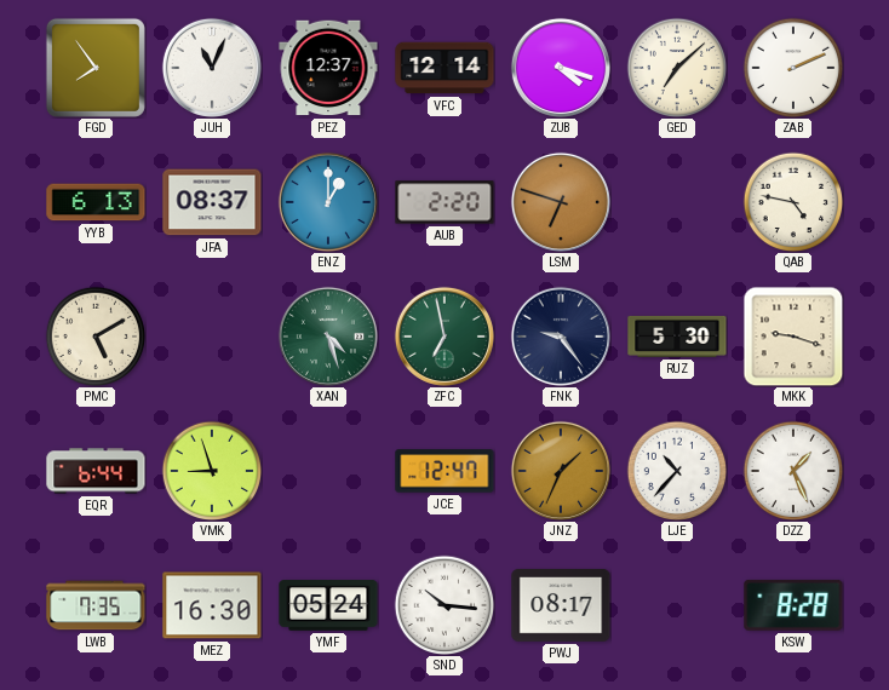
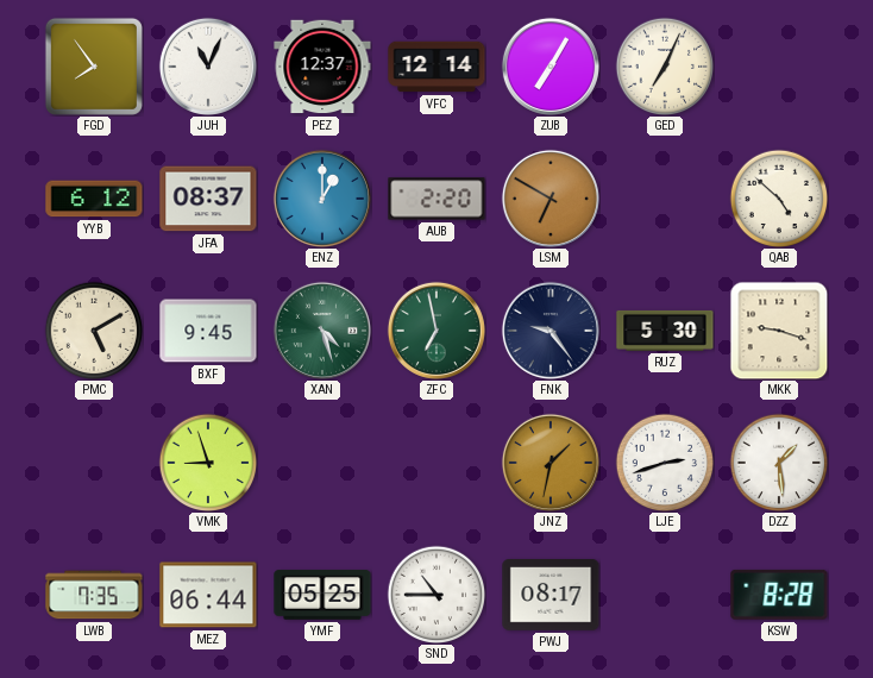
ZUB: 4:18 -> 7:05
GED: 7:08 -> 7:04
ZAB: 2:11 -> none
YYB: 6:13 -> 6:12
LSM: 6:48 -> 6:50
QAB: 4:47 -> 4:52
BXF: none -> 9:45
EQR: 6:44 -> none
JCE: 12:47 -> none
JNZ: 1:34 -> 1:32
LJE: 10:37 -> 2:42
DZZ: 1:26 -> 1:29
MEZ: 16:30 -> 06:44
YMF: 05:24 -> 05:25
SND: 10:16 -> 10:45
